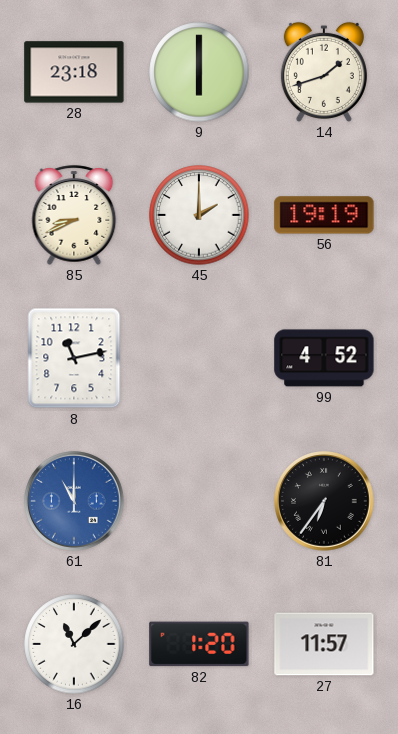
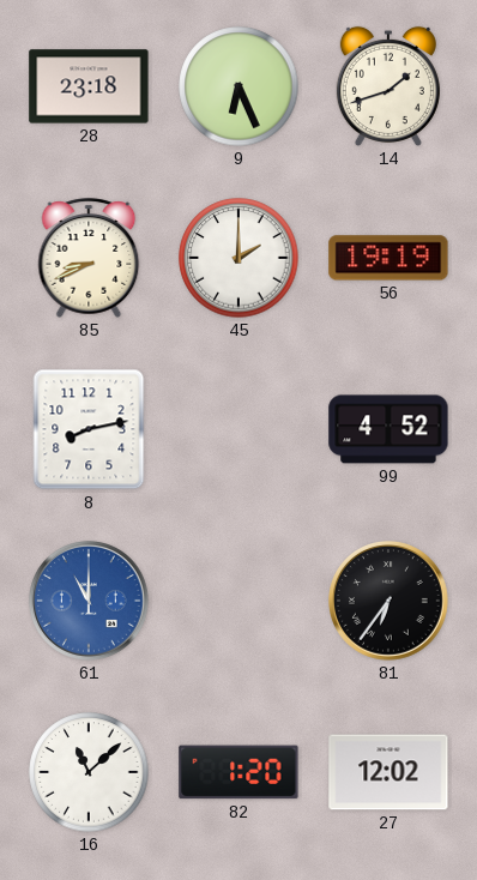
9: 6:00 -> 6:26
8: 11:13 -> 8:13
27: 11:57 -> 12:02
